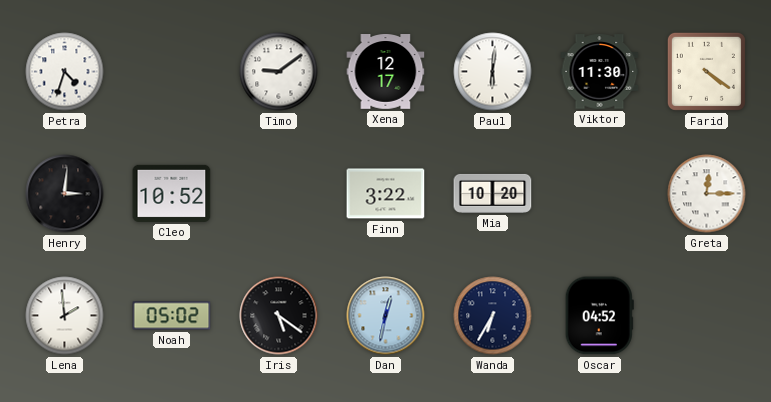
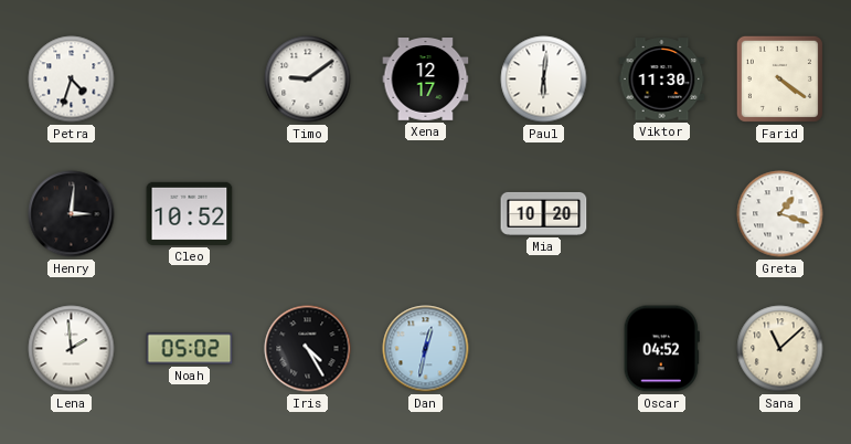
Finn: 3:22 -> none
Greta: 12:15 -> 1:18
Iris: 5:21 -> 4:25
Wanda: 6:35 -> none
Sana: none -> 11:08
